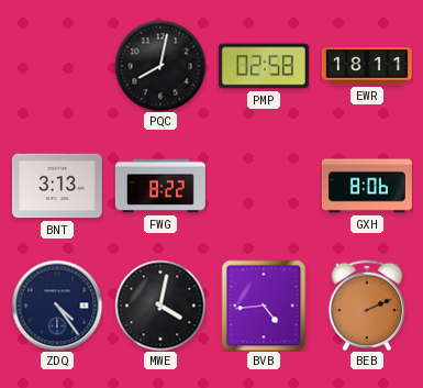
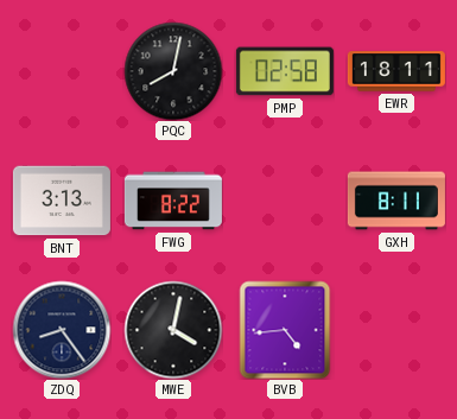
GXH: 8:06 -> 8:11
ZDQ: 4:24 -> 8:24
BEB: 2:11 -> none
